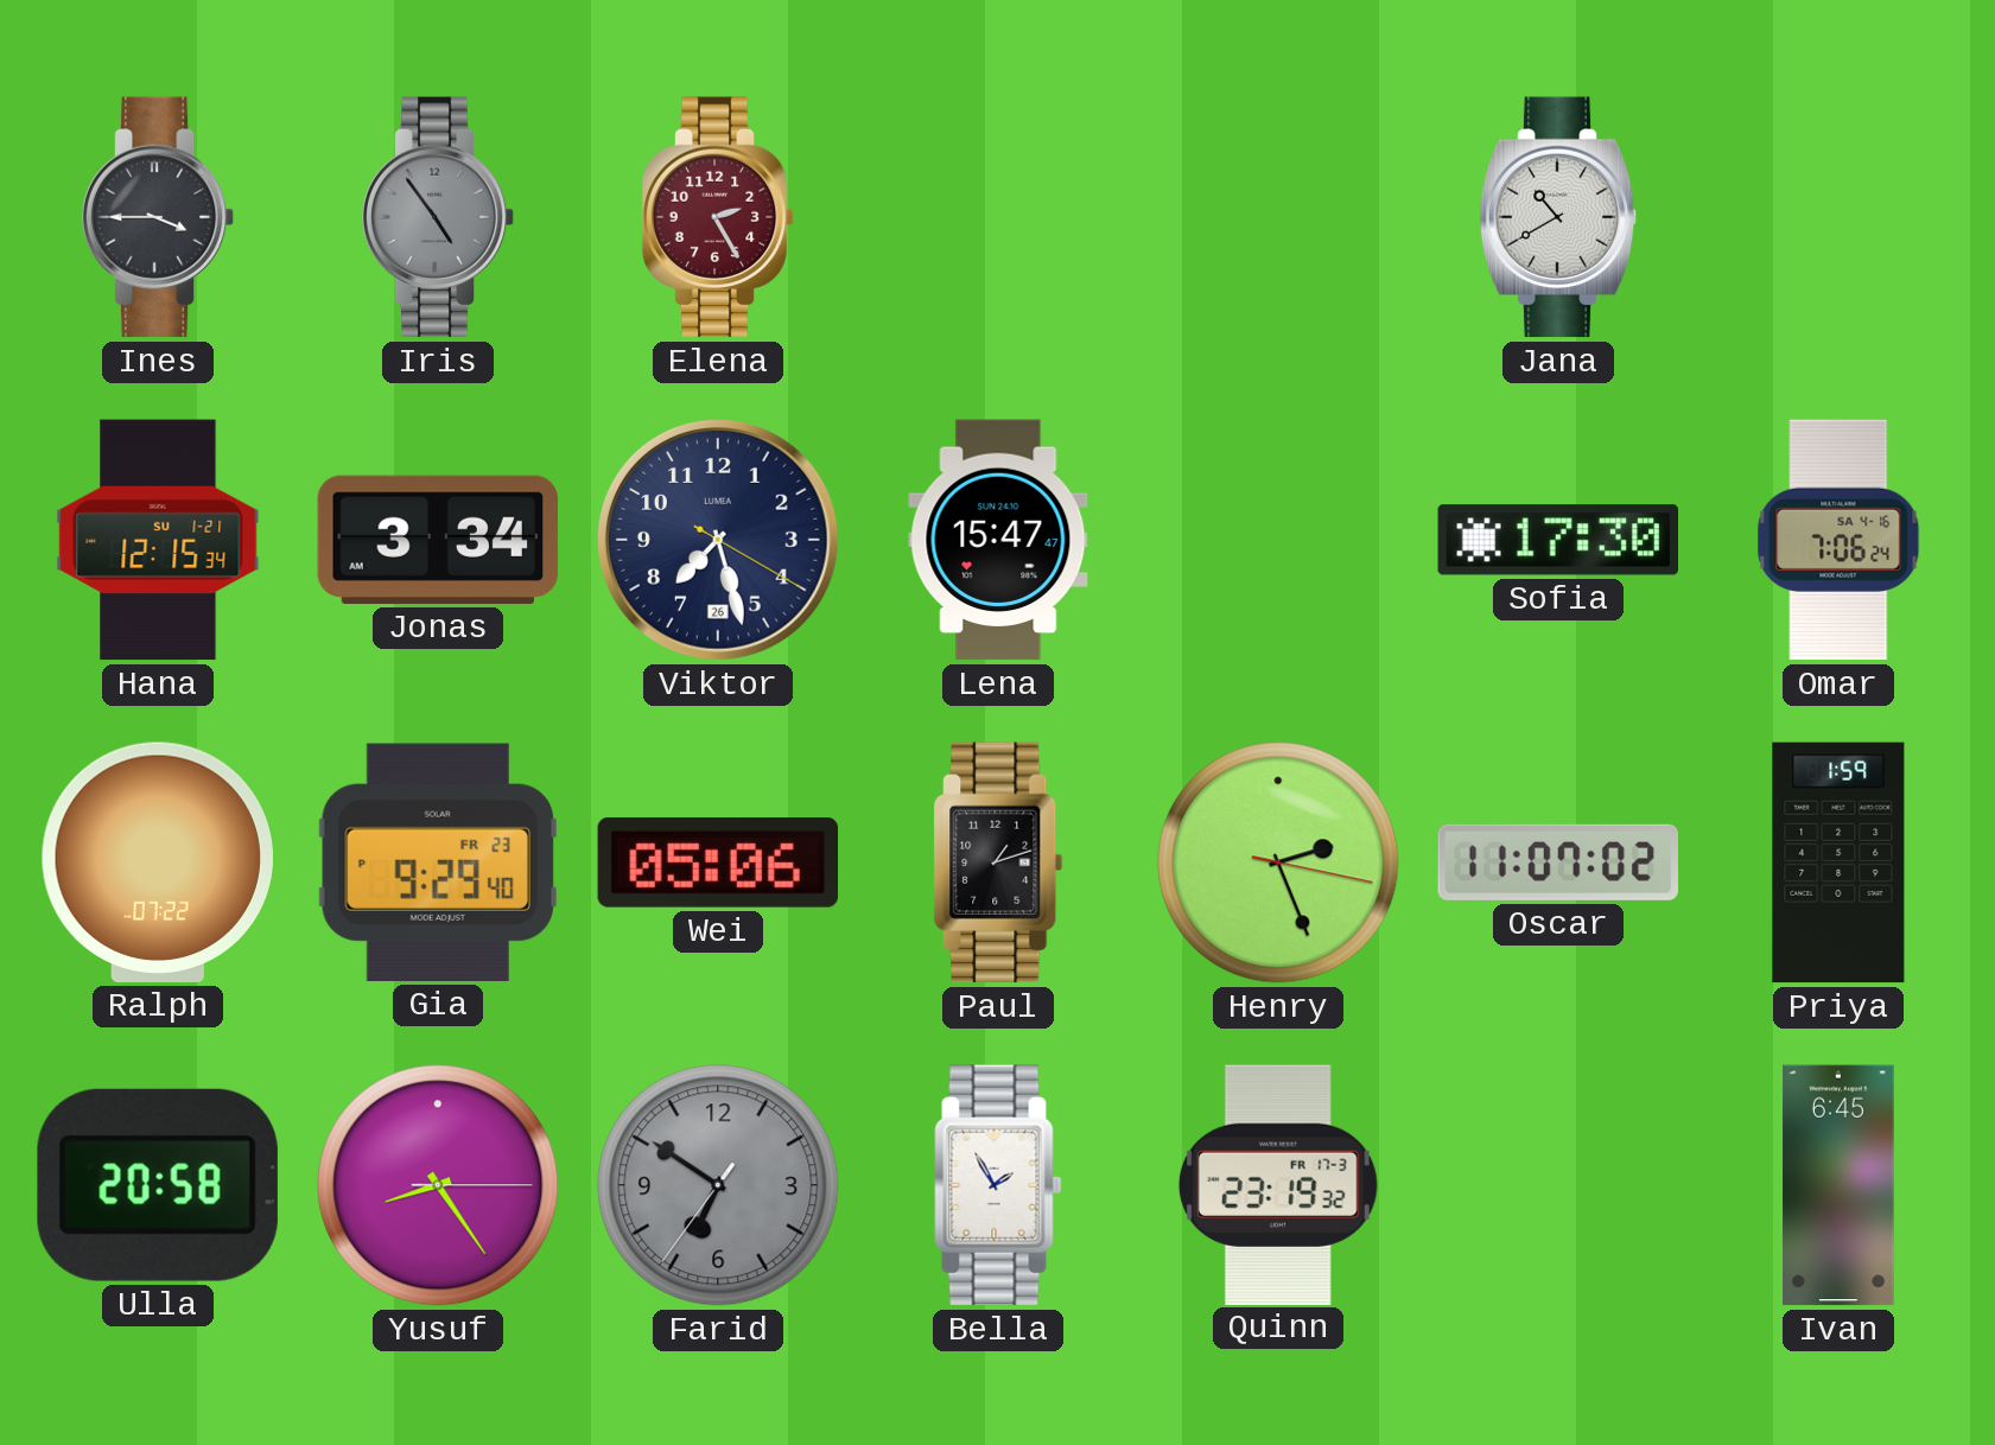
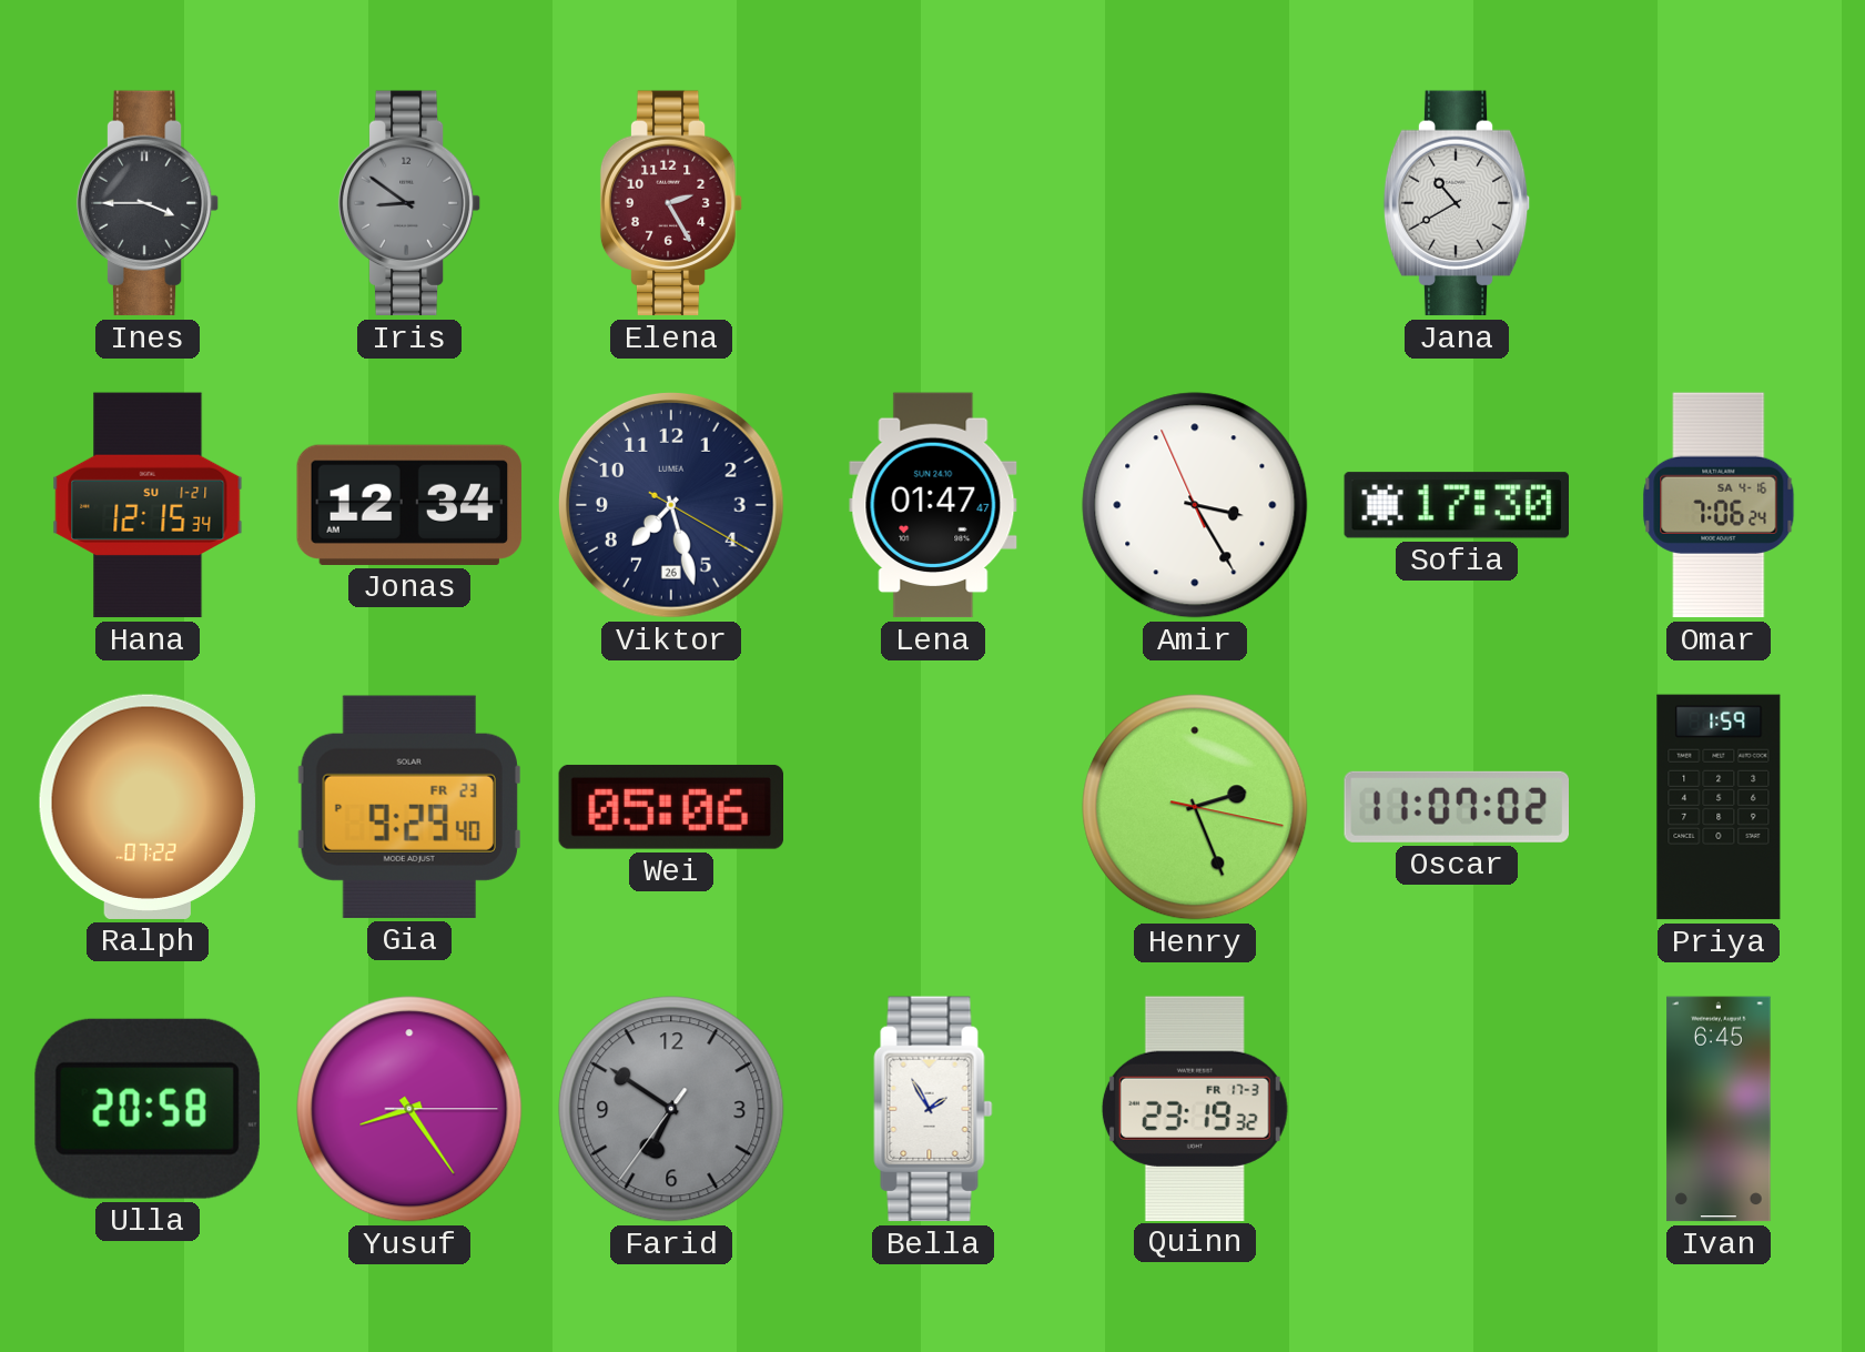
Iris: 4:54 -> 8:51
Jonas: 3:34 -> 12:34
Lena: 15:47 -> 01:47
Amir: none -> 3:24
Paul: 1:12 -> none
